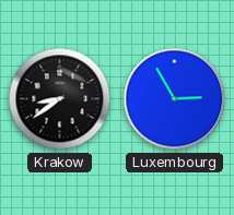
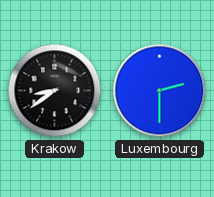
Luxembourg: 2:55 -> 2:30
